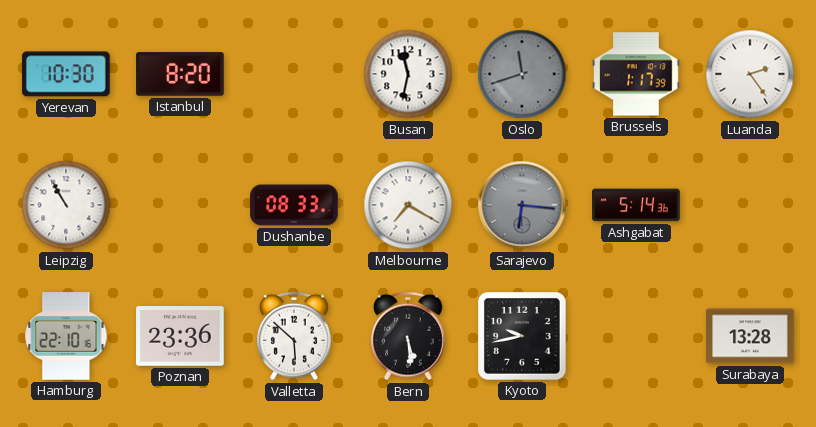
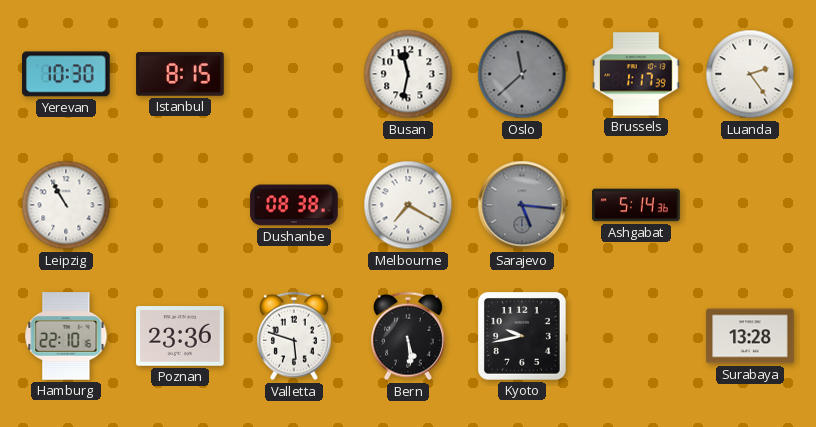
Istanbul: 8:20 -> 8:15
Oslo: 11:42 -> 11:38
Dushanbe: 08:33 -> 08:38
Sarajevo: 6:16 -> 5:16
Valletta: 5:52 -> 5:48
